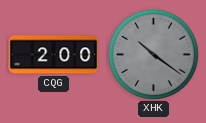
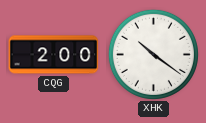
XHK dial: grey -> white
